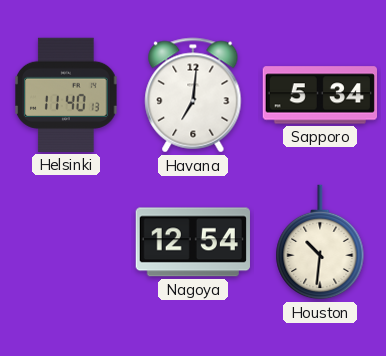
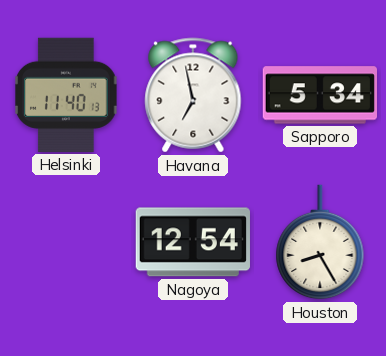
Havana: 7:01 -> 6:58
Houston: 10:31 -> 8:25
